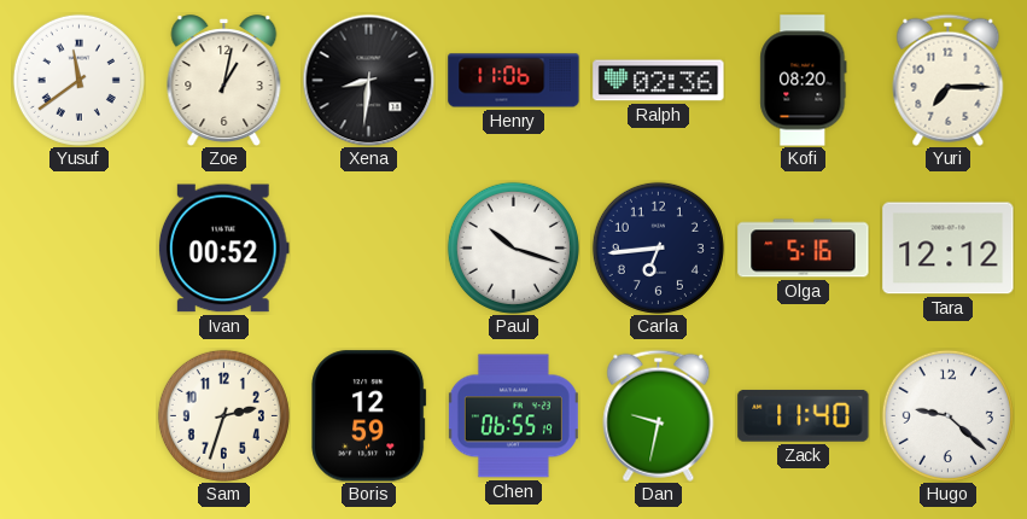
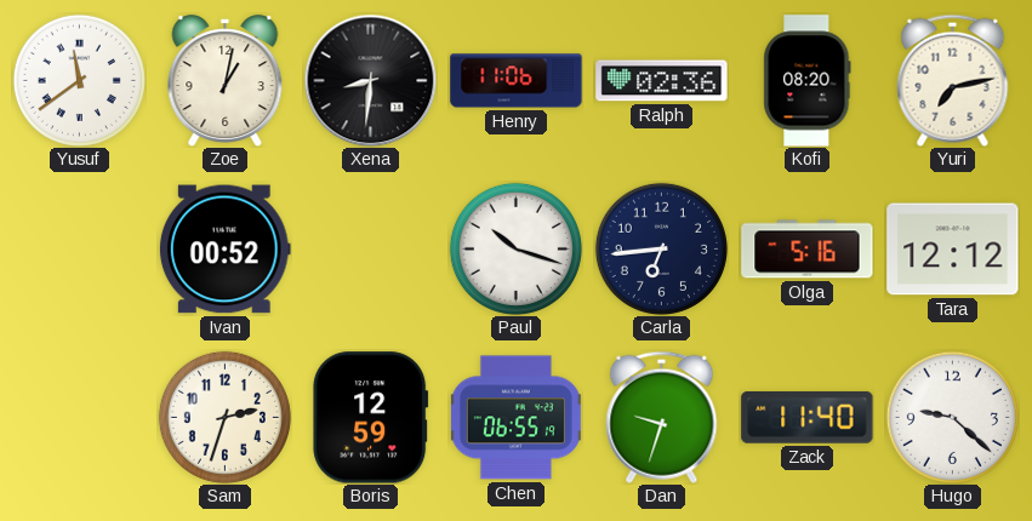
Yuri: 7:15 -> 7:13
Dan: 9:32 -> 9:33
